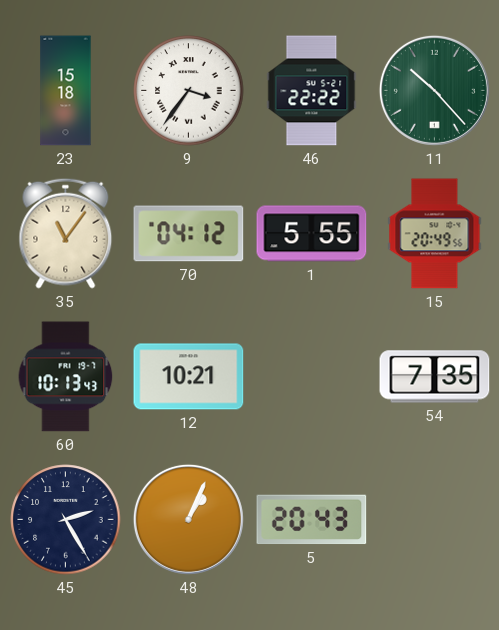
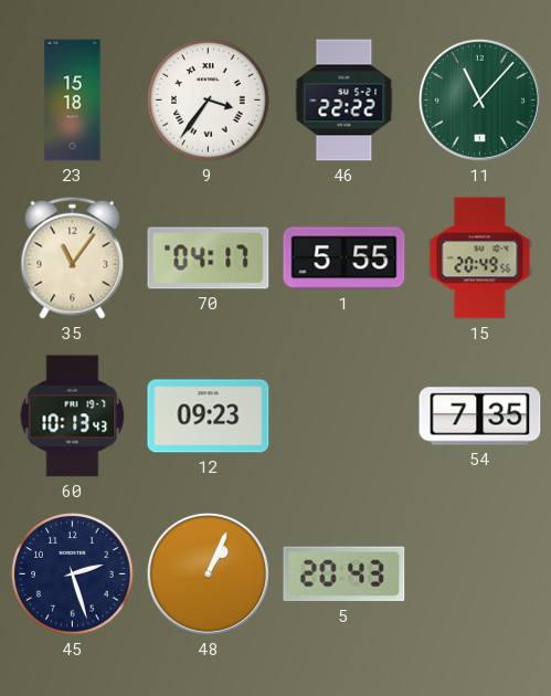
11: 10:23 -> 11:07
70: 04:12 -> 04:17
12: 10:21 -> 09:23
45: 2:25 -> 2:27
